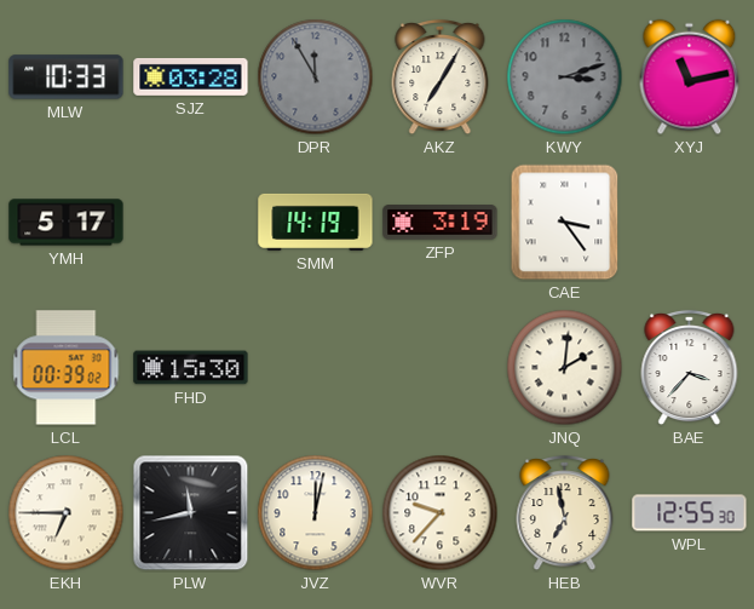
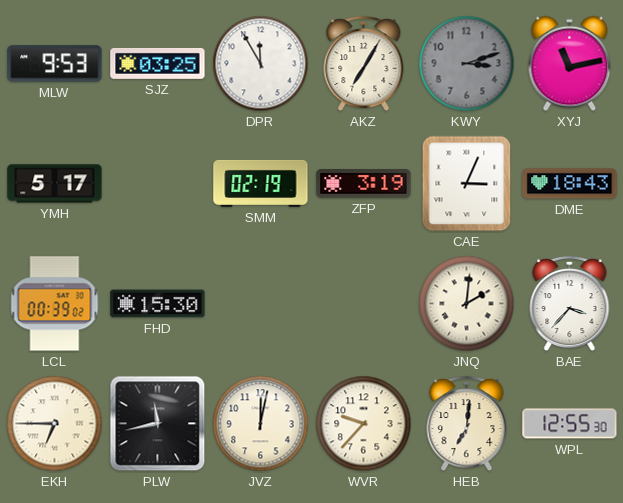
MLW: 10:33 -> 9:53
SJZ: 03:28 -> 03:25
DPR dial: grey -> white
SMM: 14:19 -> 02:19
CAE: 3:24 -> 3:04
DME: none -> 18:43
HEB: 6:58 -> 7:01
